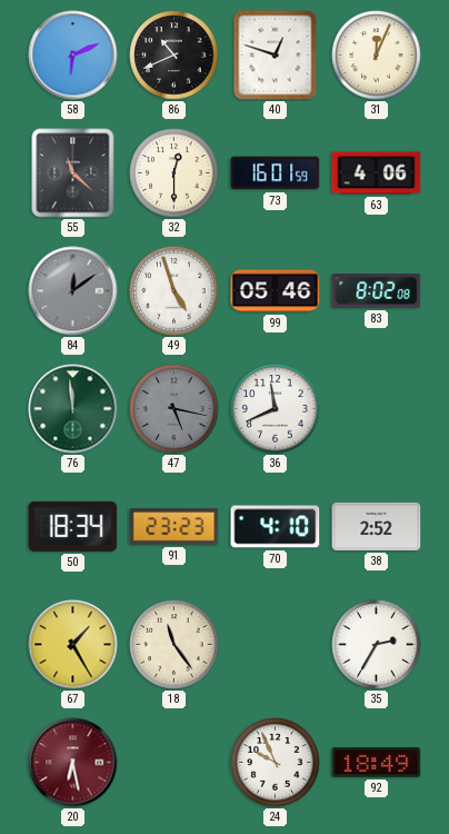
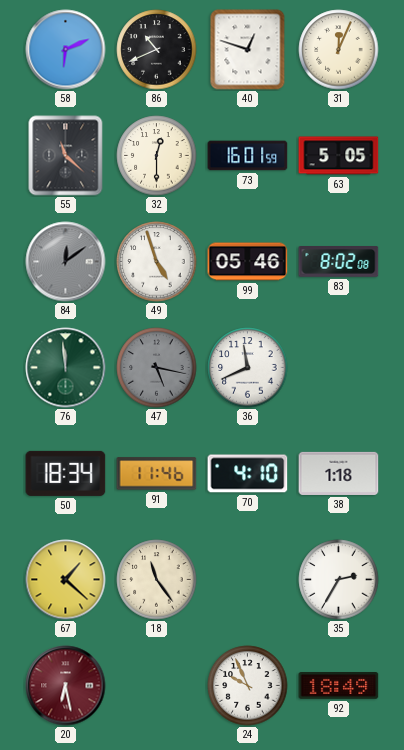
63: 4:06 -> 5:05
91: 23:23 -> 11:46
38: 2:52 -> 1:18
67: 1:25 -> 1:22
